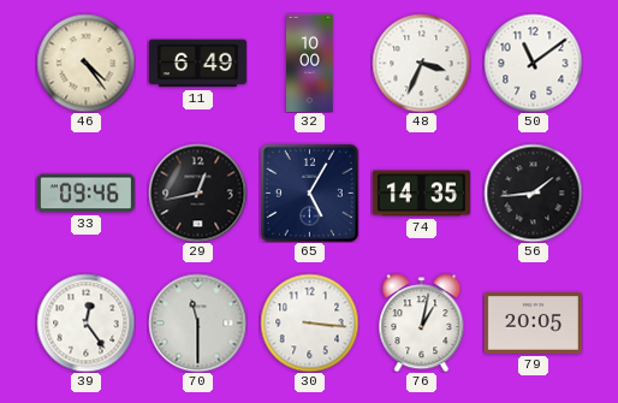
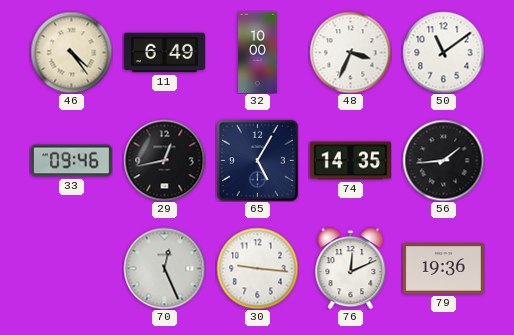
39: 12:24 -> none
70: 11:30 -> 12:26
30: 3:16 -> 9:16
76: 1:02 -> 12:11
79: 20:05 -> 19:36
